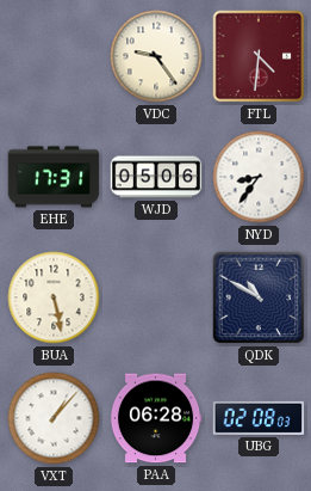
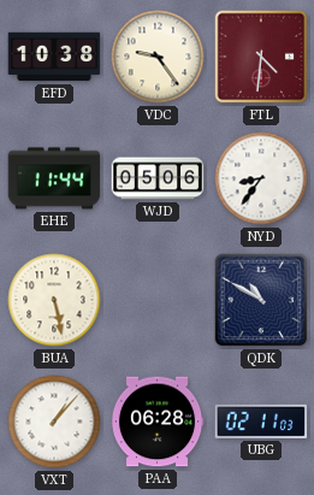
EFD: none -> 10:38
EHE: 17:31 -> 11:44
UBG: 02:08 -> 02:11
